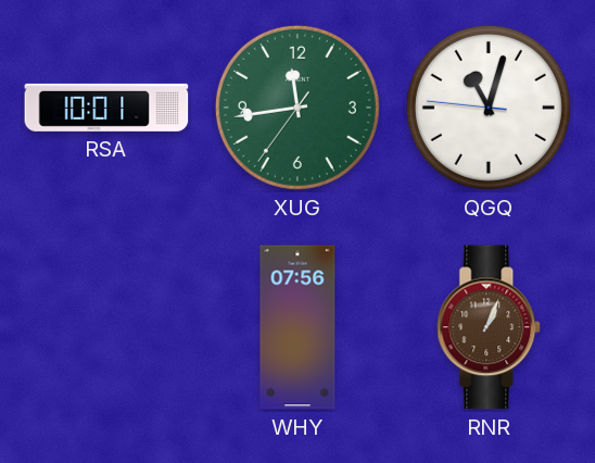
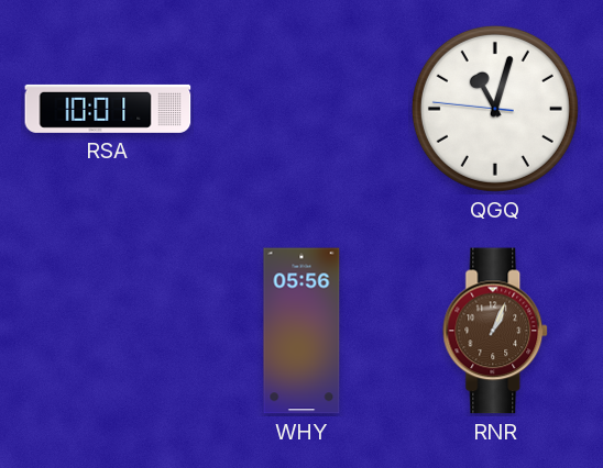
XUG: 11:43 -> none
WHY: 07:56 -> 05:56
